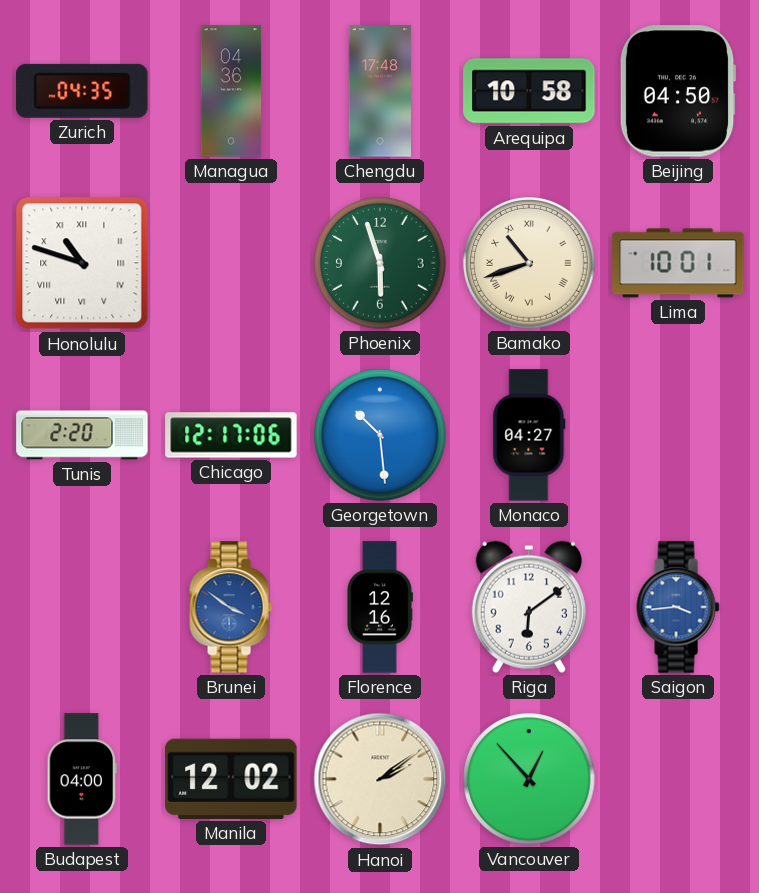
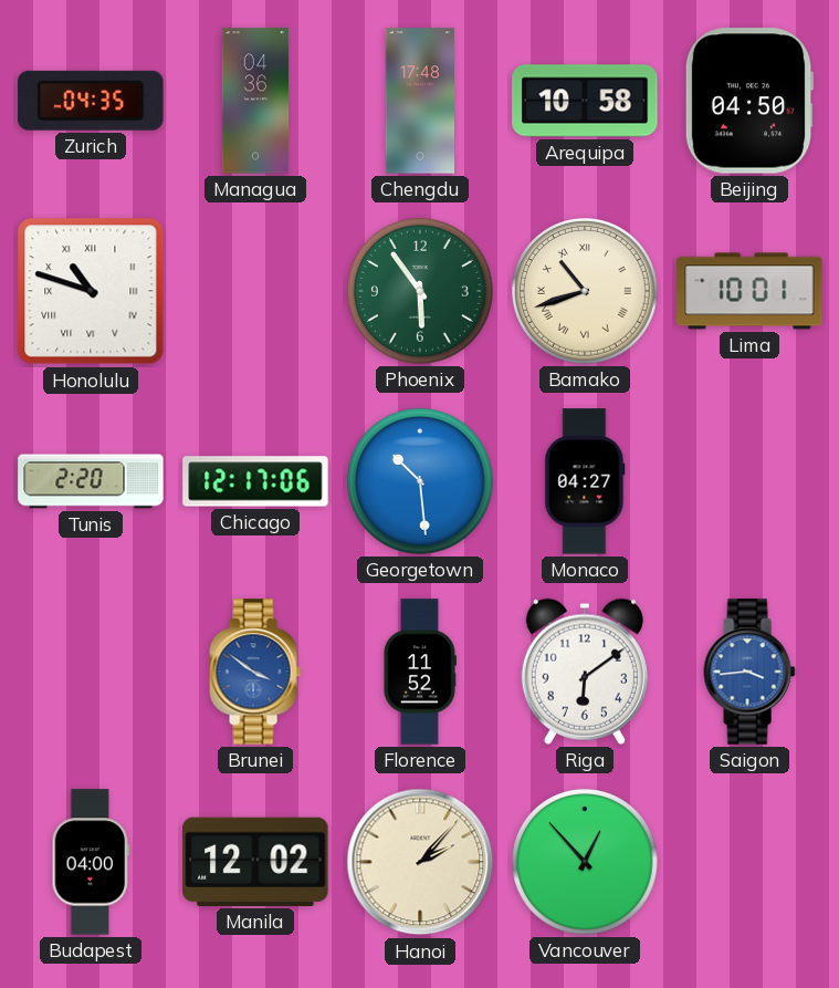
Phoenix: 5:57 -> 5:54
Florence: 12:16 -> 11:52
Hanoi: 2:09 -> 2:07
